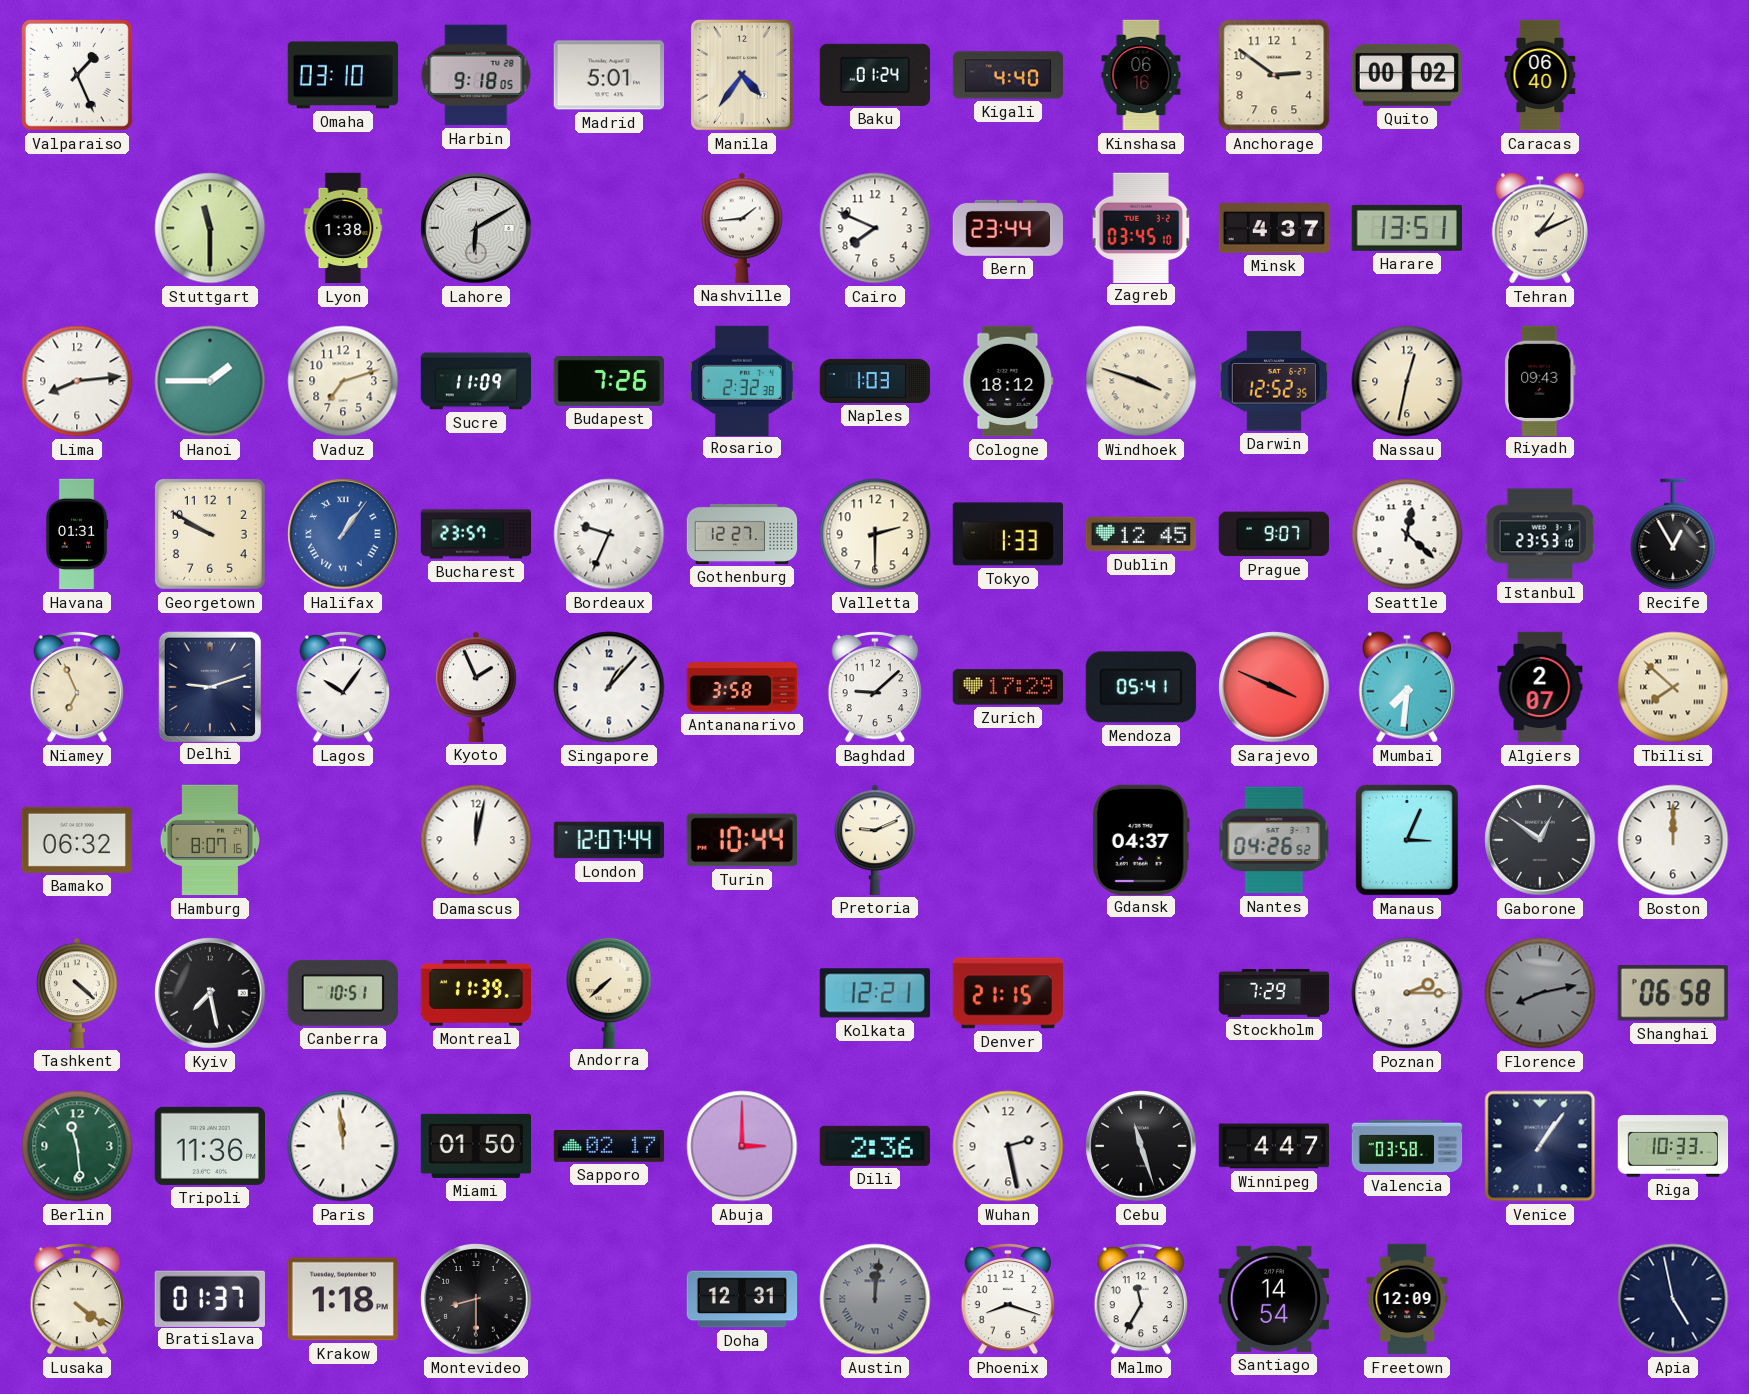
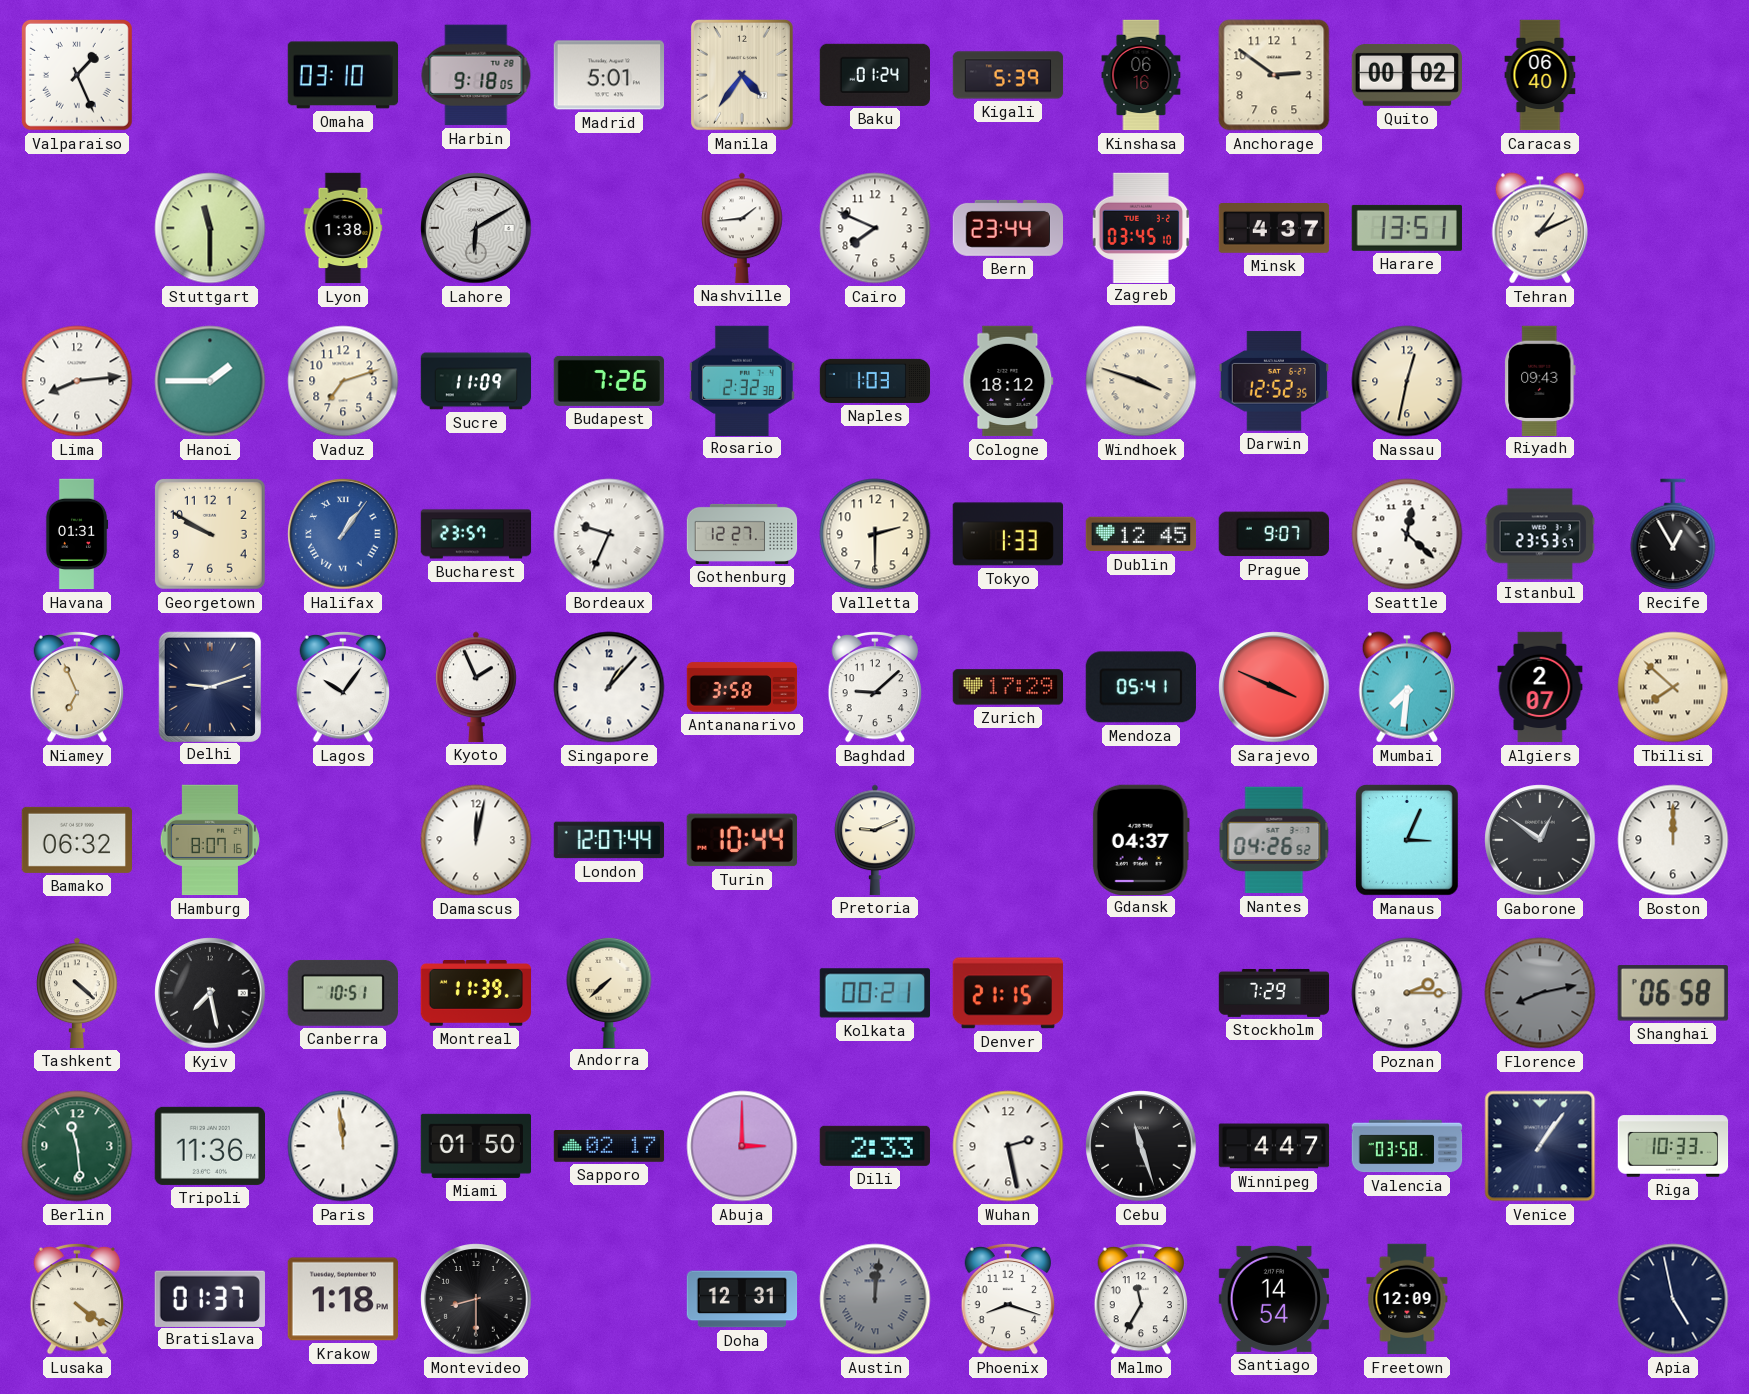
Kigali: 4:40 -> 5:39
Istanbul: 23:53:10 -> 23:53:57
Kolkata: 12:21 -> 00:21
Dili: 2:36 -> 2:33
